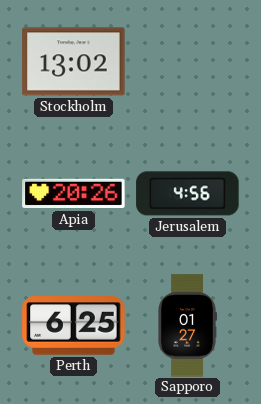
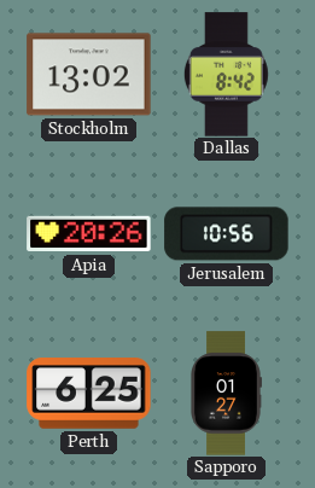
Dallas: none -> 8:42
Jerusalem: 4:56 -> 10:56
